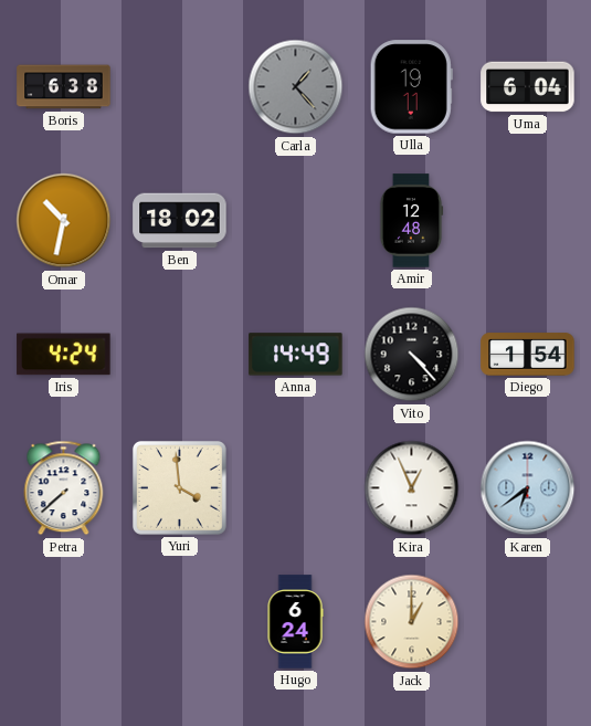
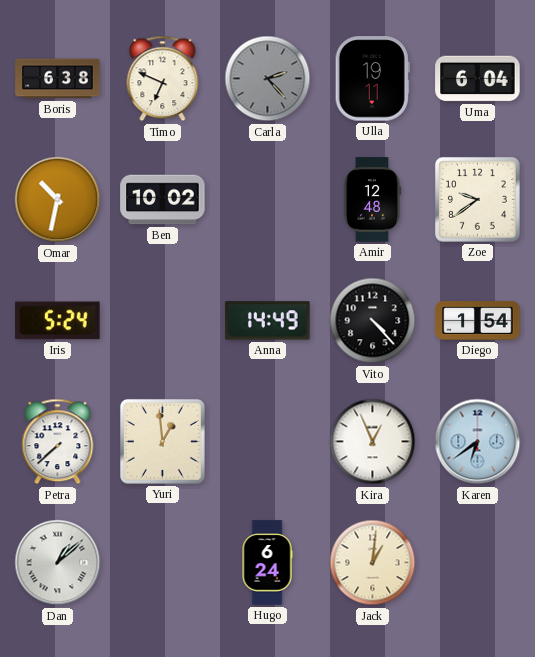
Timo: none -> 6:49
Carla: 1:23 -> 2:23
Ben: 18:02 -> 10:02
Zoe: none -> 9:39
Iris: 4:24 -> 5:24
Yuri: 3:59 -> 12:59
Dan: none -> 1:08
Jack: 1:00 -> 1:01
